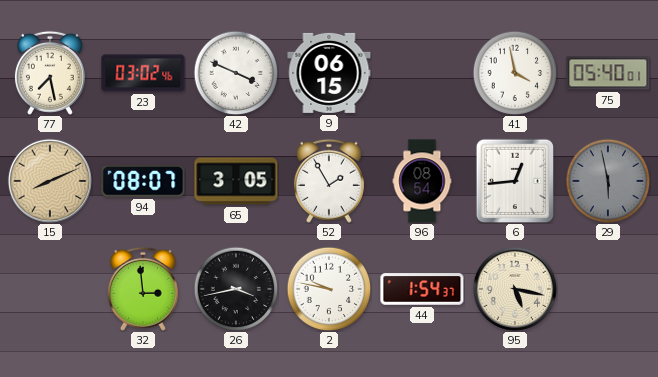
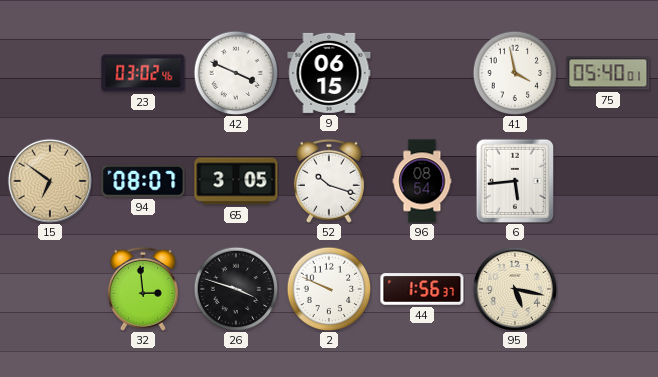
77: 7:28 -> none
15: 8:11 -> 6:51
52: 1:55 -> 10:18
6: 12:44 -> 5:44
29: 5:58 -> none
26: 3:43 -> 3:48
2: 9:47 -> 9:49
44: 1:54 -> 1:56
